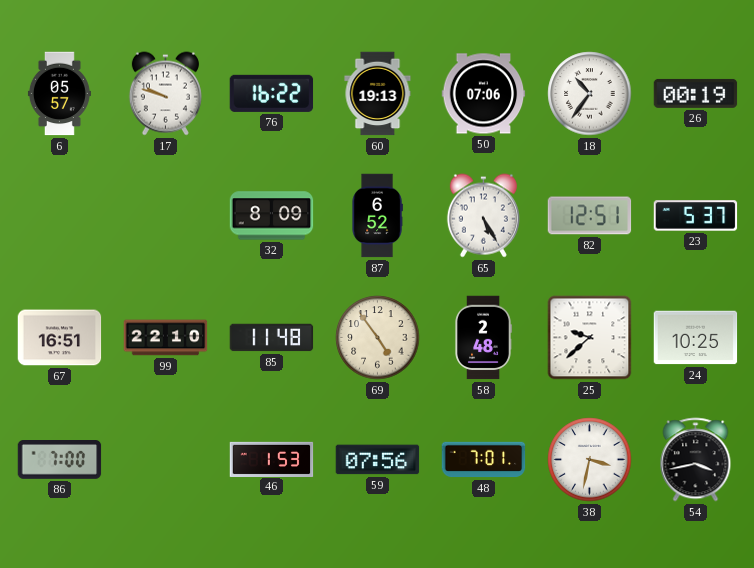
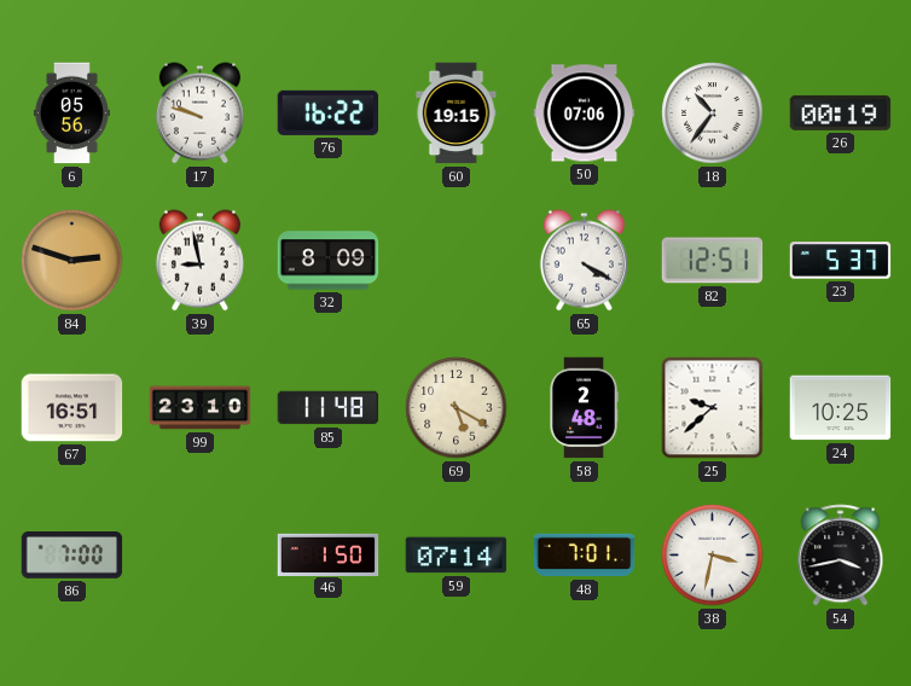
6: 05:57 -> 05:56
60: 19:13 -> 19:15
84: none -> 2:48
39: none -> 8:58
87: 6:52 -> none
65: 5:25 -> 4:20
99: 22:10 -> 23:10
69: 4:54 -> 5:20
46: 1:53 -> 1:50
59: 07:56 -> 07:14
